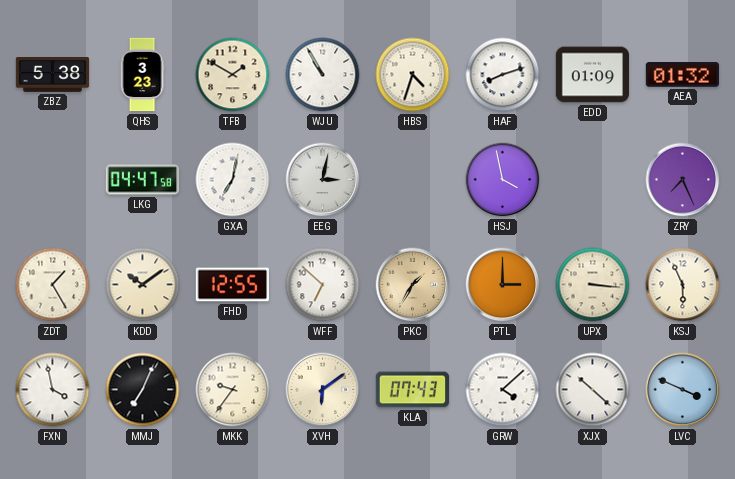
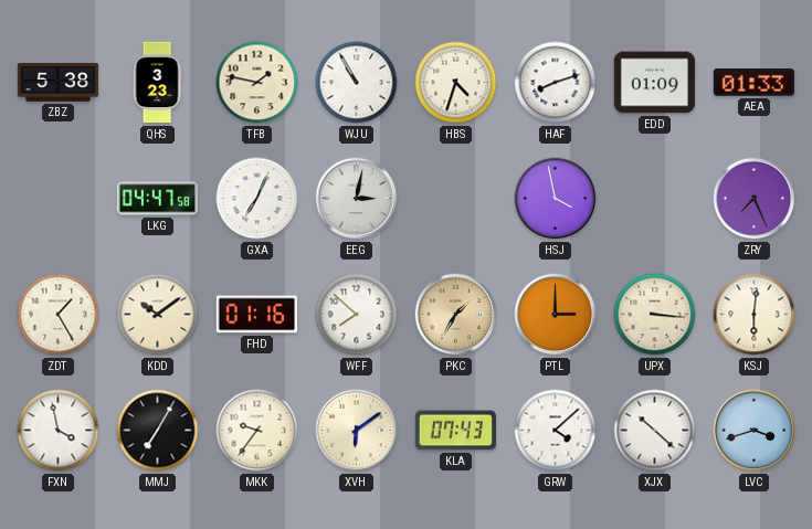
TFB: 1:50 -> 1:47
AEA: 01:32 -> 01:33
GXA: 7:02 -> 7:04
FHD: 12:55 -> 01:16
WFF: 6:52 -> 7:52
KSJ: 5:56 -> 6:01
MMJ: 7:04 -> 7:05
LVC: 3:49 -> 3:42
